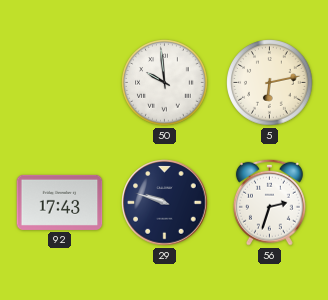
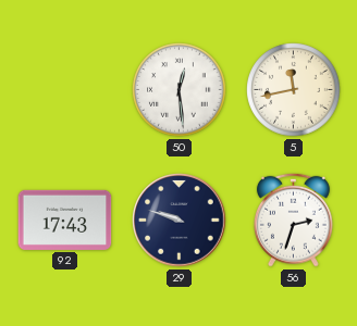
50: 9:59 -> 12:29
5: 6:13 -> 11:43
